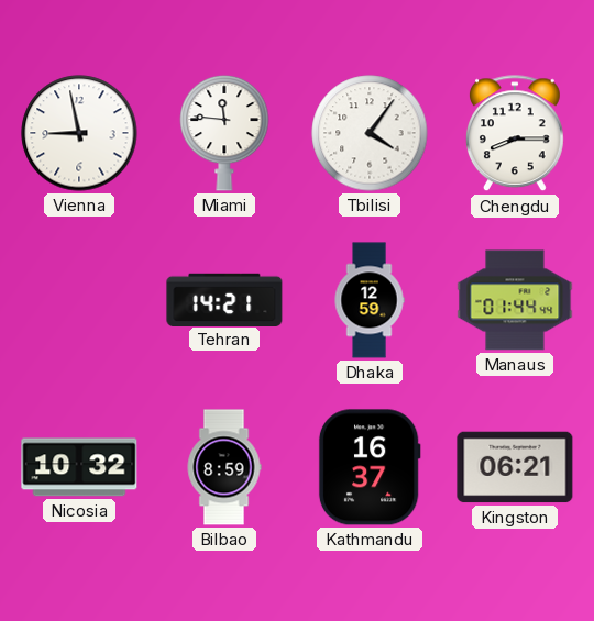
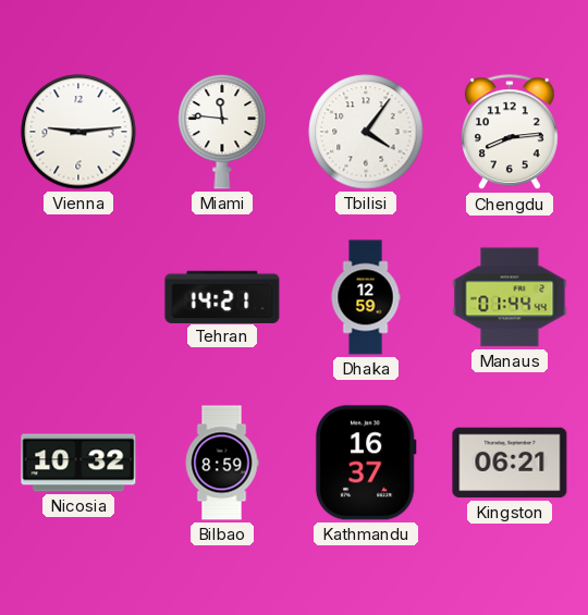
Vienna: 8:58 -> 9:14
Chengdu: 8:15 -> 8:14
